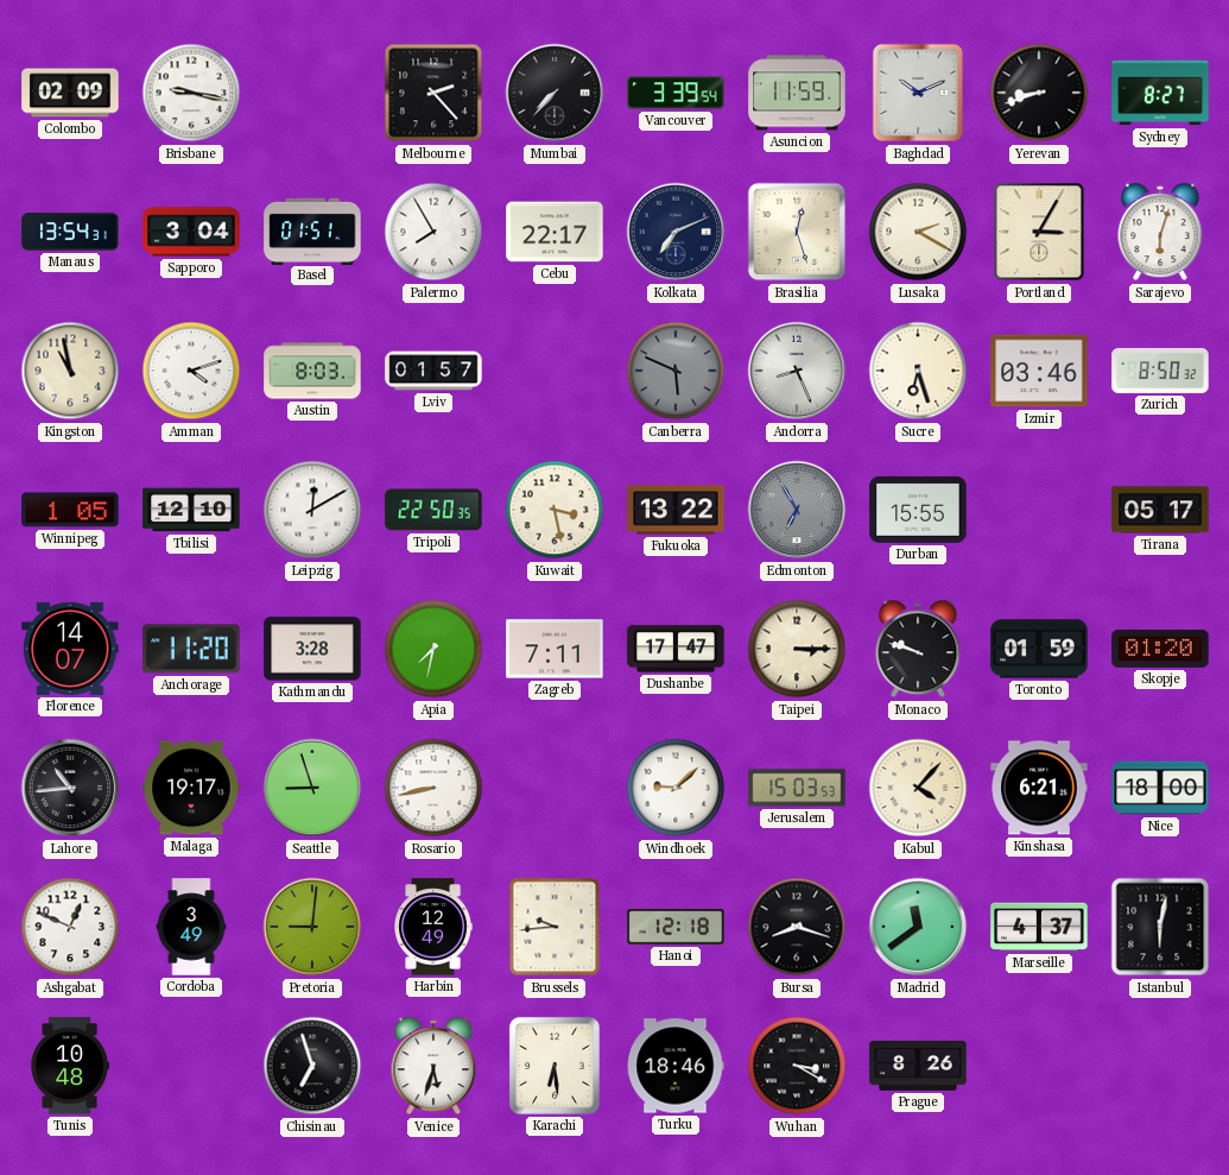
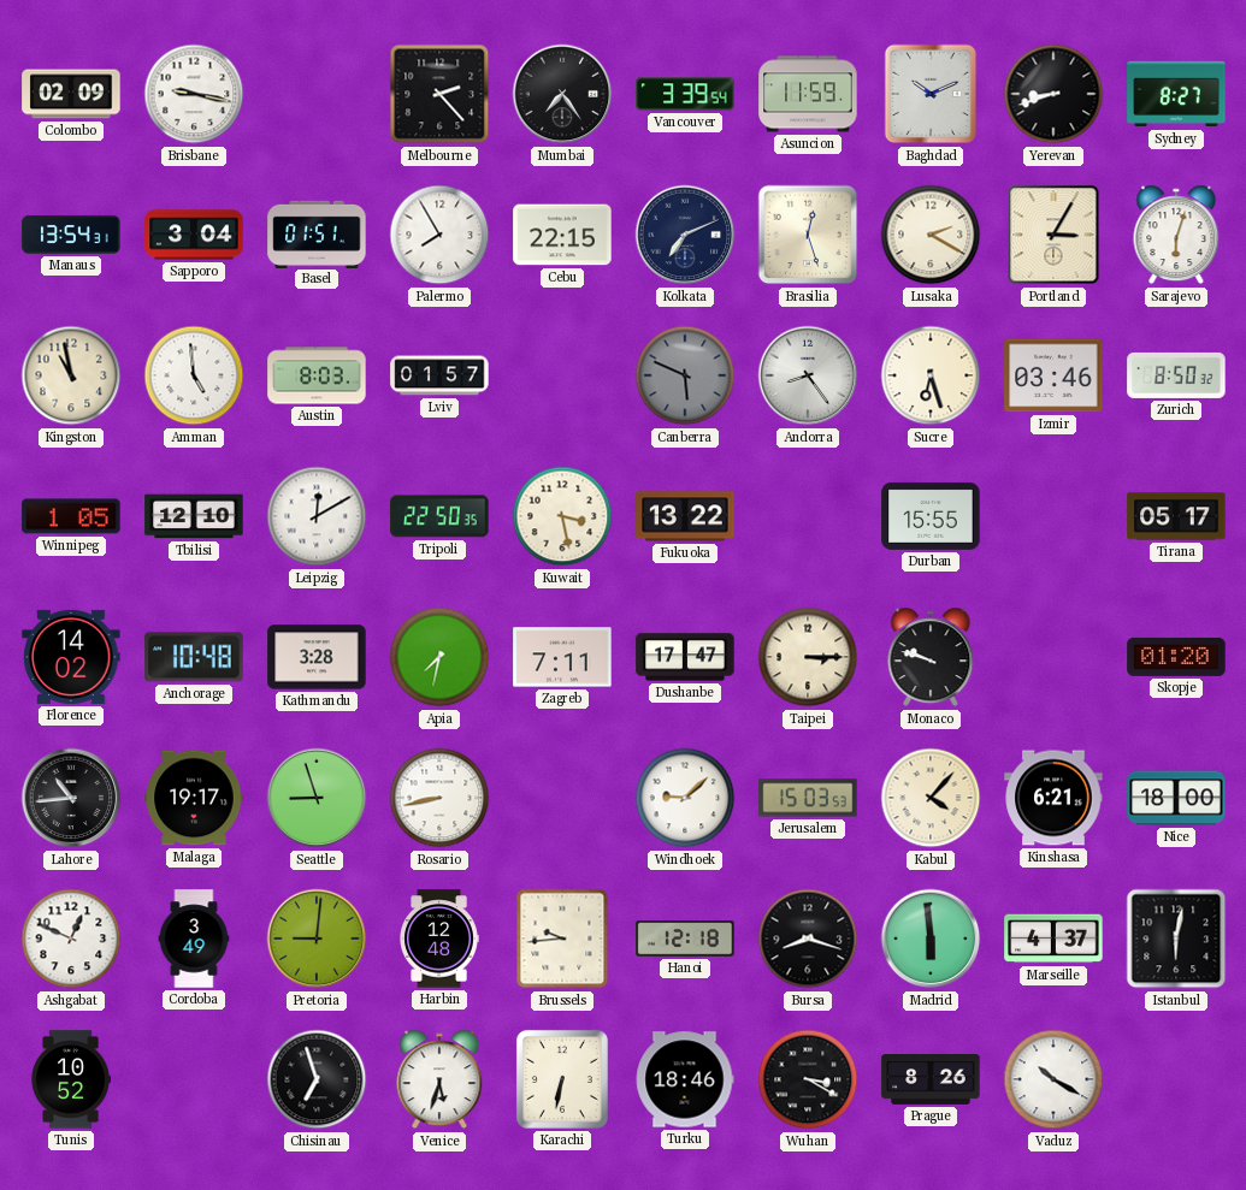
Mumbai: 7:37 -> 7:24
Cebu: 22:17 -> 22:15
Amman: 4:12 -> 4:59
Andorra: 8:26 -> 8:24
Edmonton: 6:55 -> none
Florence: 14:07 -> 14:02
Anchorage: 11:20 -> 10:48
Toronto: 01:59 -> none
Harbin: 12:49 -> 12:48
Madrid: 11:39 -> 5:59
Tunis: 10:48 -> 10:52
Karachi: 6:29 -> 6:32
Vaduz: none -> 10:20
